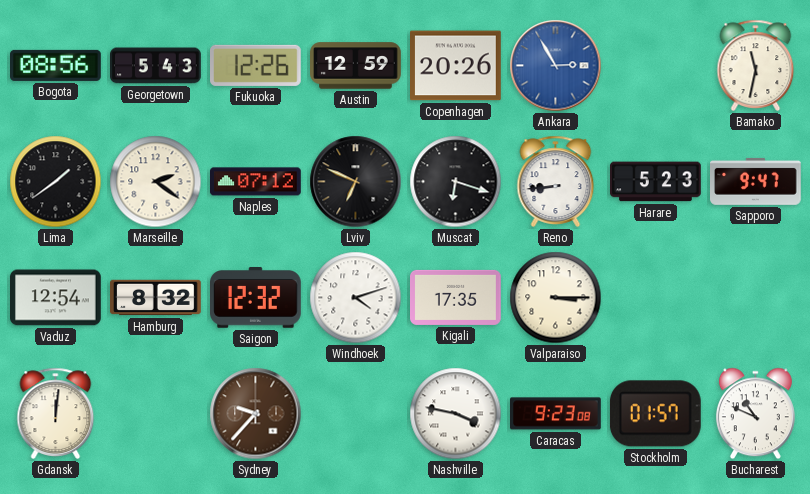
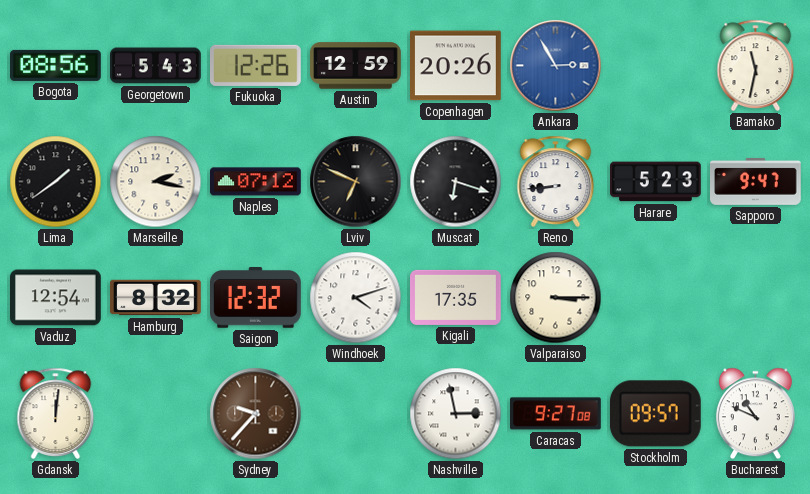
Marseille: 2:21 -> 2:17
Nashville: 3:47 -> 2:58
Caracas: 9:23 -> 9:27
Stockholm: 01:57 -> 09:57
